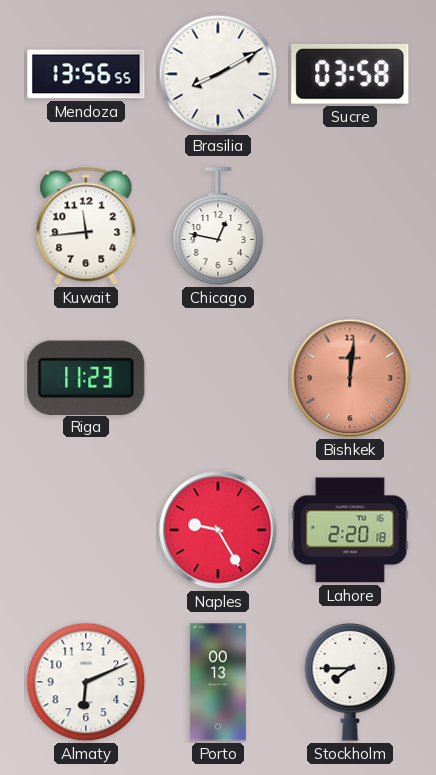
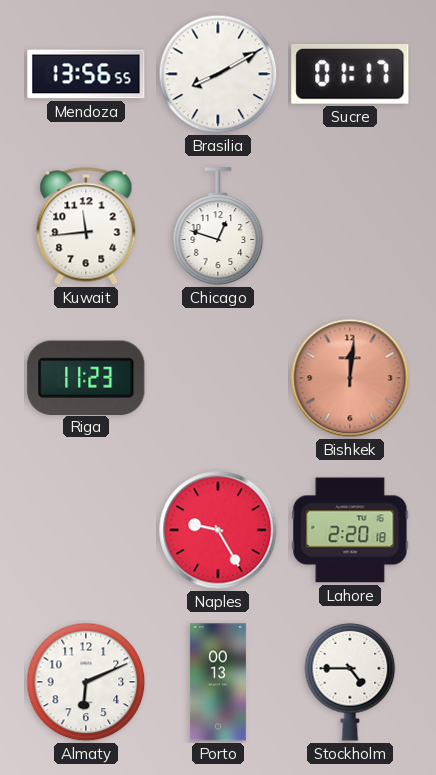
Sucre: 03:58 -> 01:17
Chicago: 12:47 -> 12:48
Stockholm: 7:45 -> 4:45
